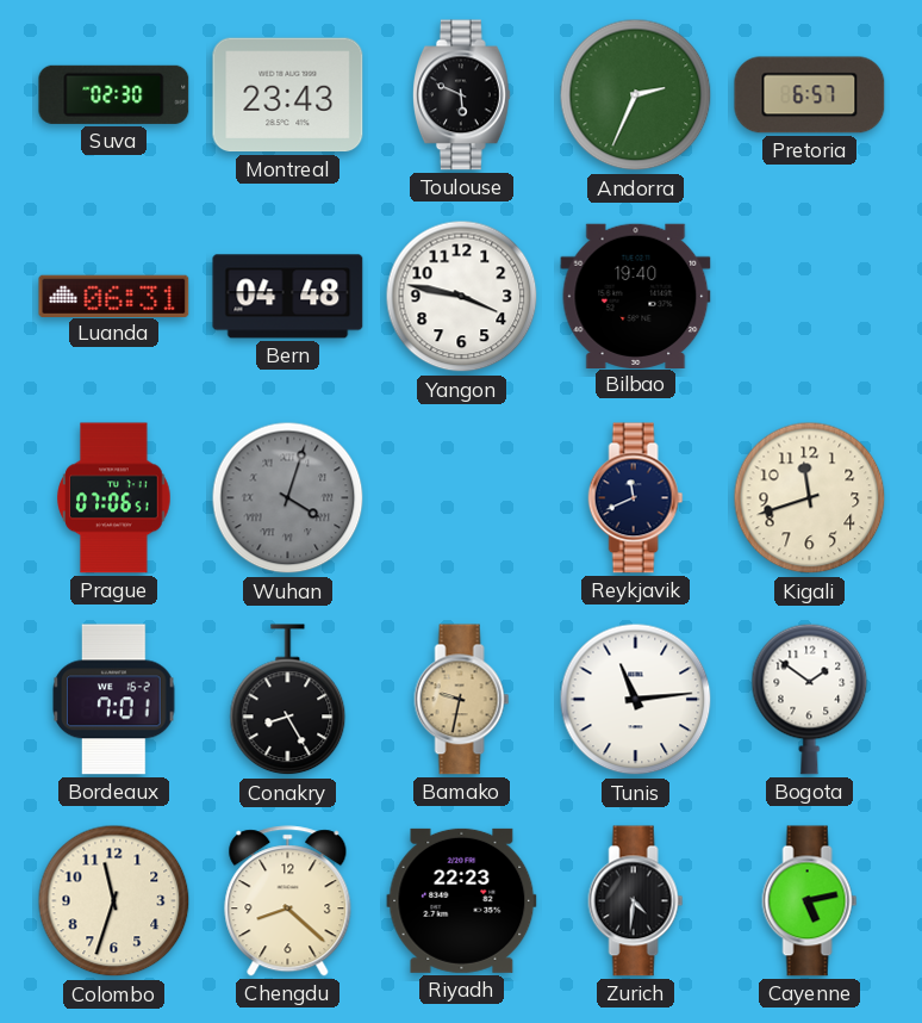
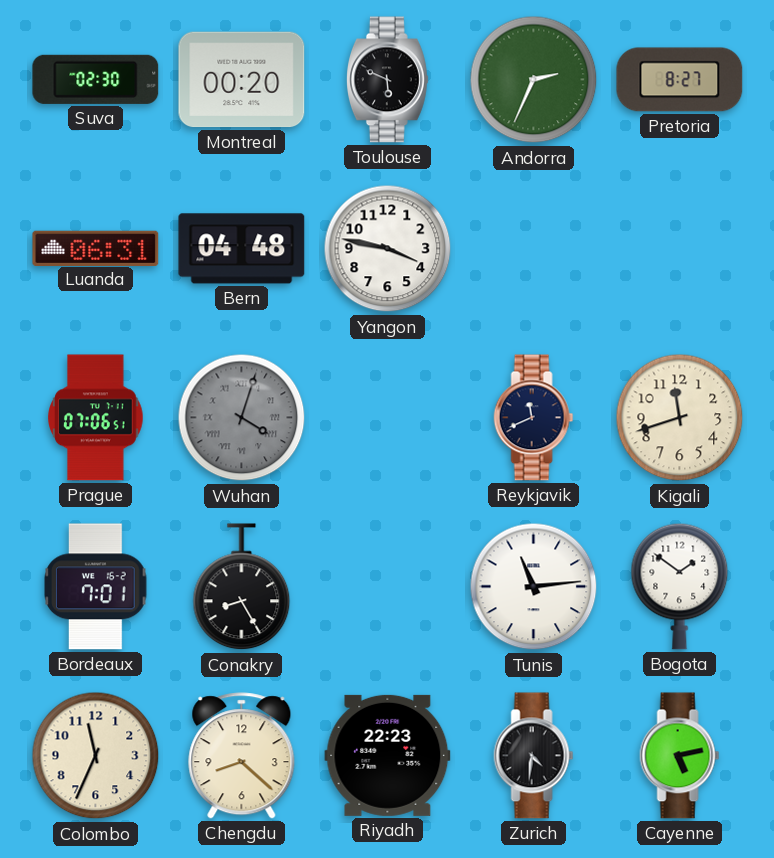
Montreal: 23:43 -> 00:20
Pretoria: 6:57 -> 8:27
Bilbao: 19:40 -> none
Bamako: 9:32 -> none
Colombo: 11:33 -> 11:34
